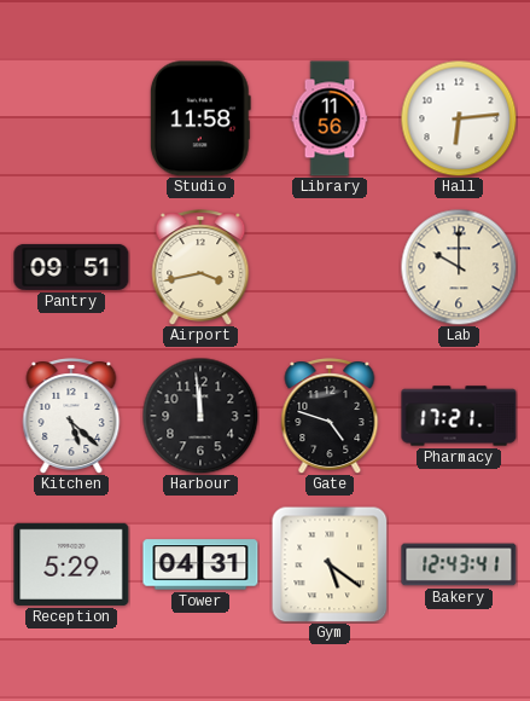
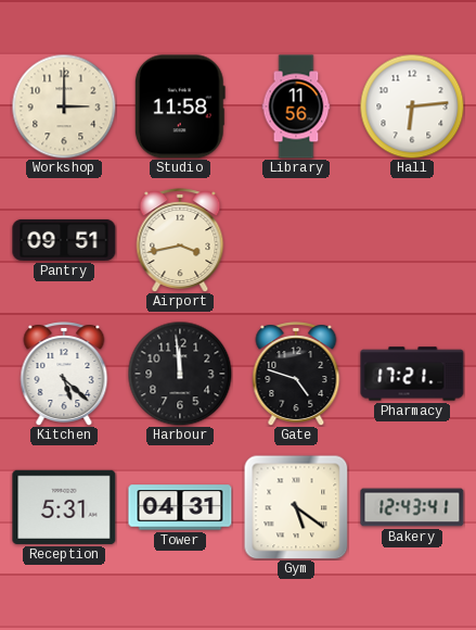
Workshop: none -> 3:00
Lab: 10:00 -> none
Reception: 5:29 -> 5:31
